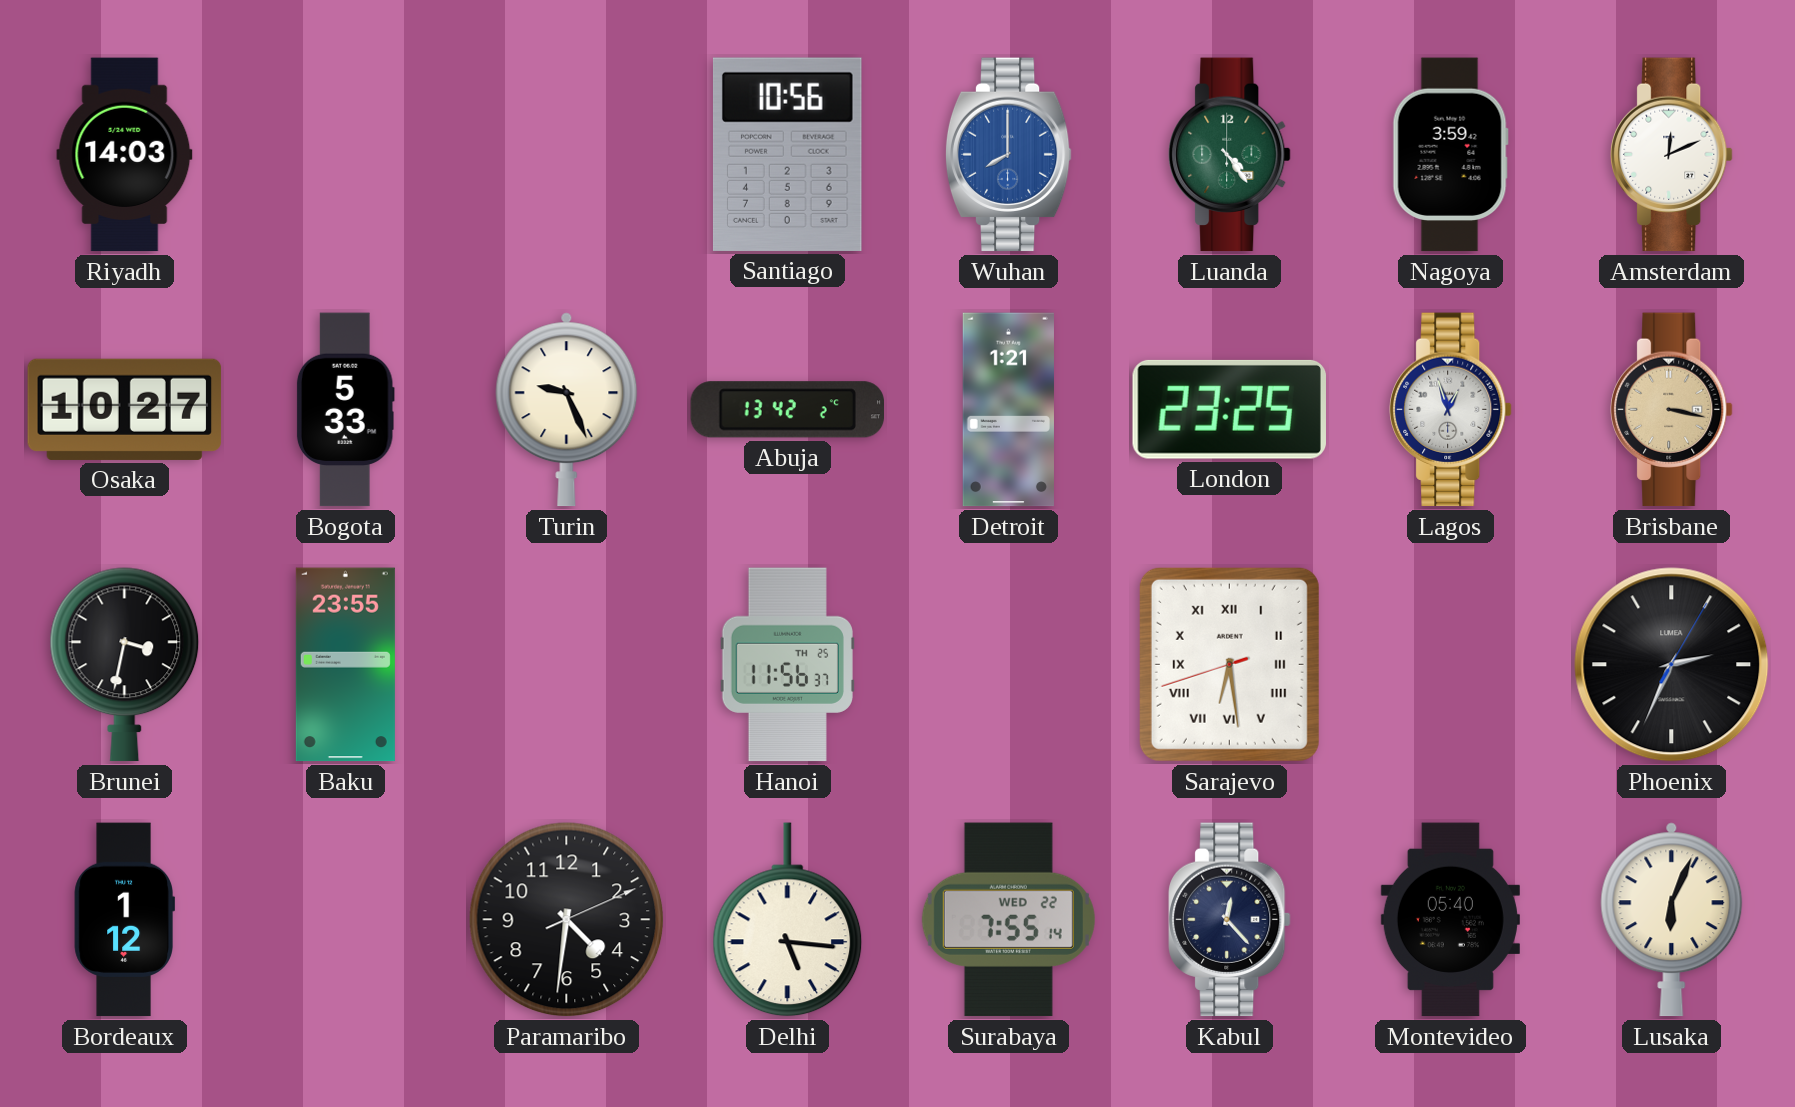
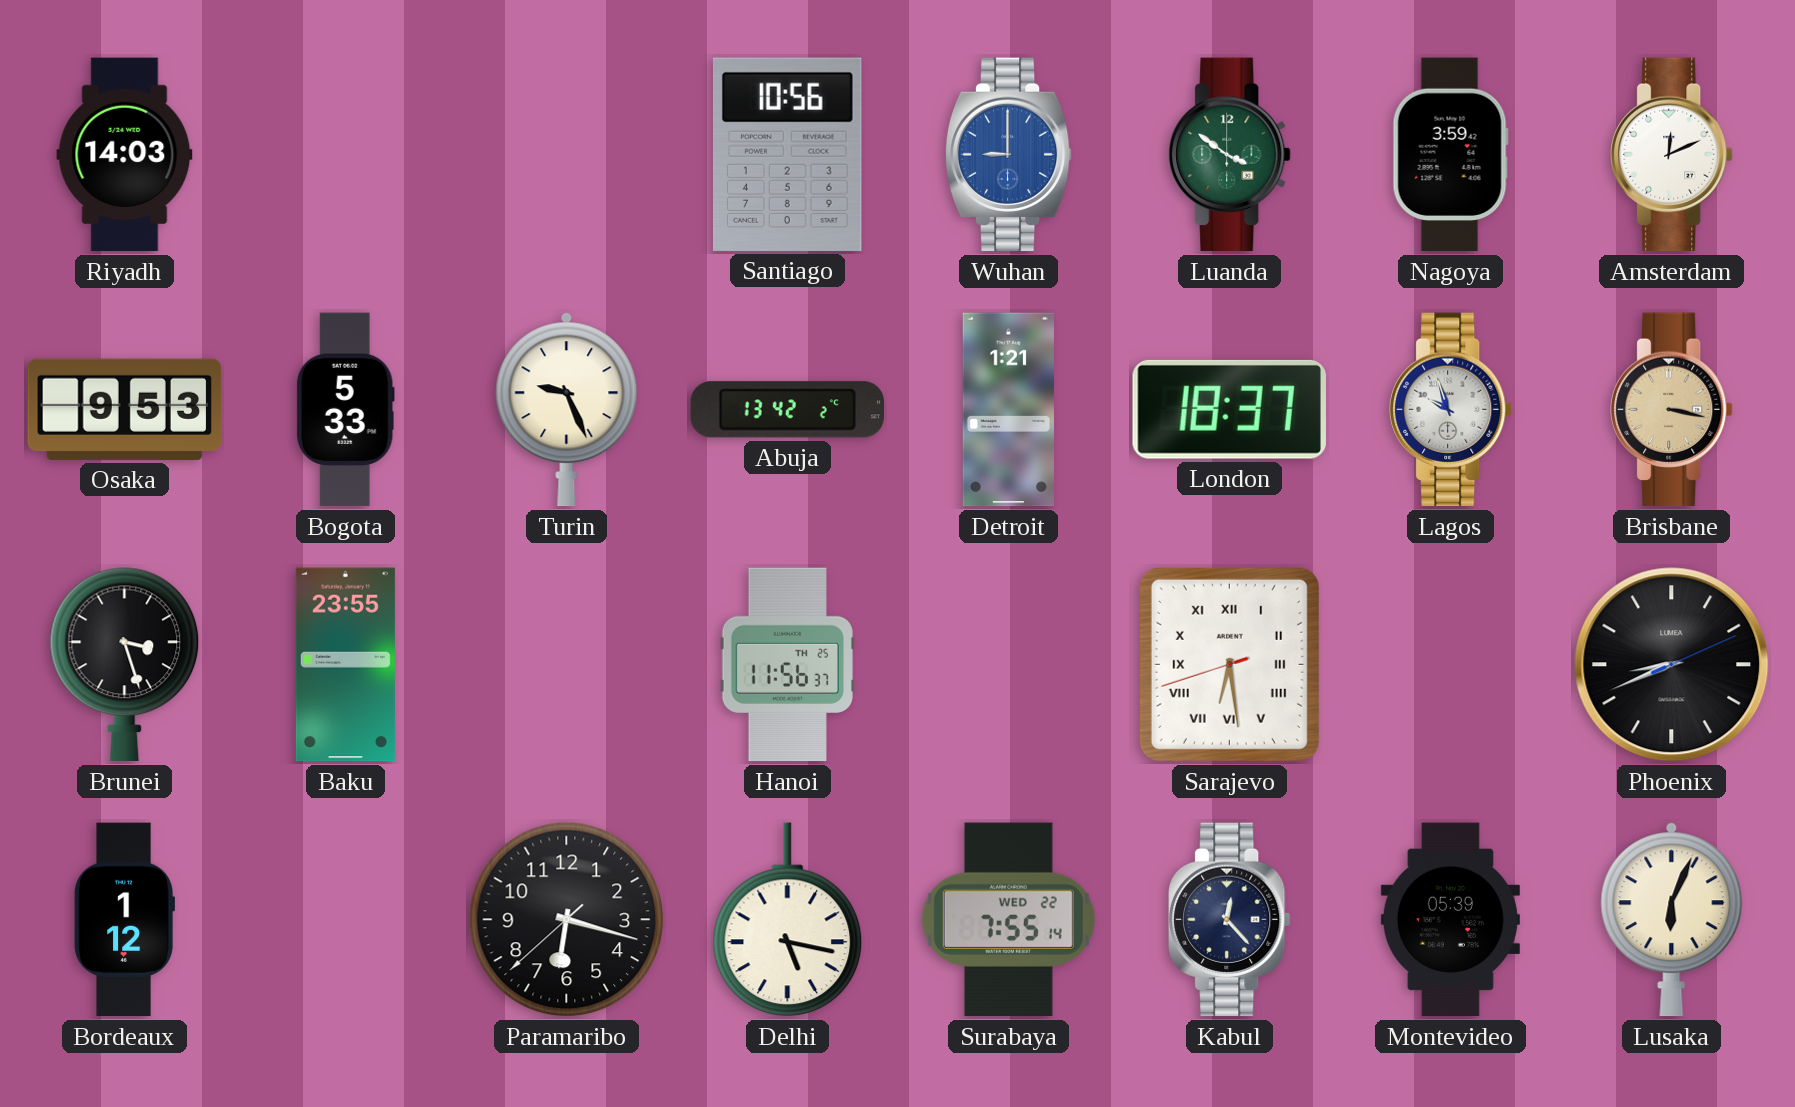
Wuhan: 8:00 -> 9:00
Luanda: 4:24 -> 3:51
Osaka: 10:27 -> 9:53
London: 23:25 -> 18:37
Lagos: 12:57 -> 9:57
Brunei: 3:32 -> 3:27
Phoenix: 2:34 -> 8:41
Paramaribo: 4:31 -> 6:17
Delhi: 5:16 -> 5:17
Montevideo: 05:40 -> 05:39
